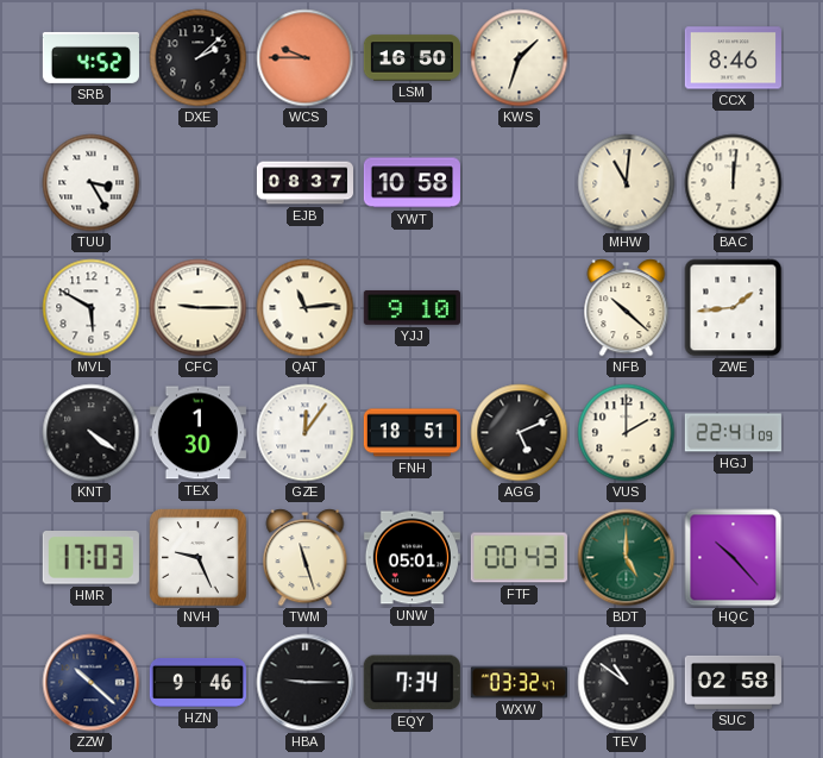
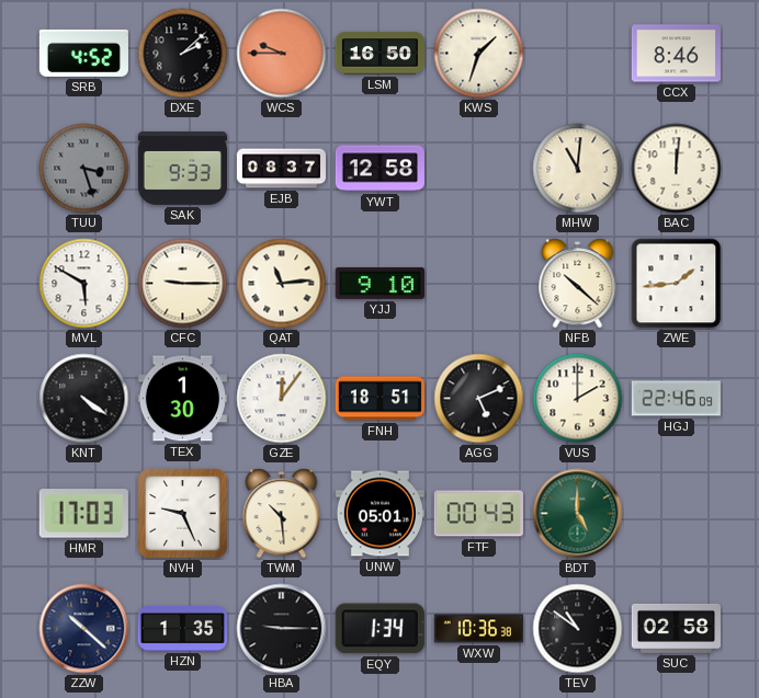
TUU: 3:25 -> 3:27
TUU dial: white -> grey
SAK: none -> 9:33
YWT: 10:58 -> 12:58
HGJ: 22:41 -> 22:46
TWM: 11:27 -> 10:29
HQC: 10:23 -> none
HZN: 9:46 -> 1:35
EQY: 7:34 -> 1:34
WXW: 03:32 -> 10:36
